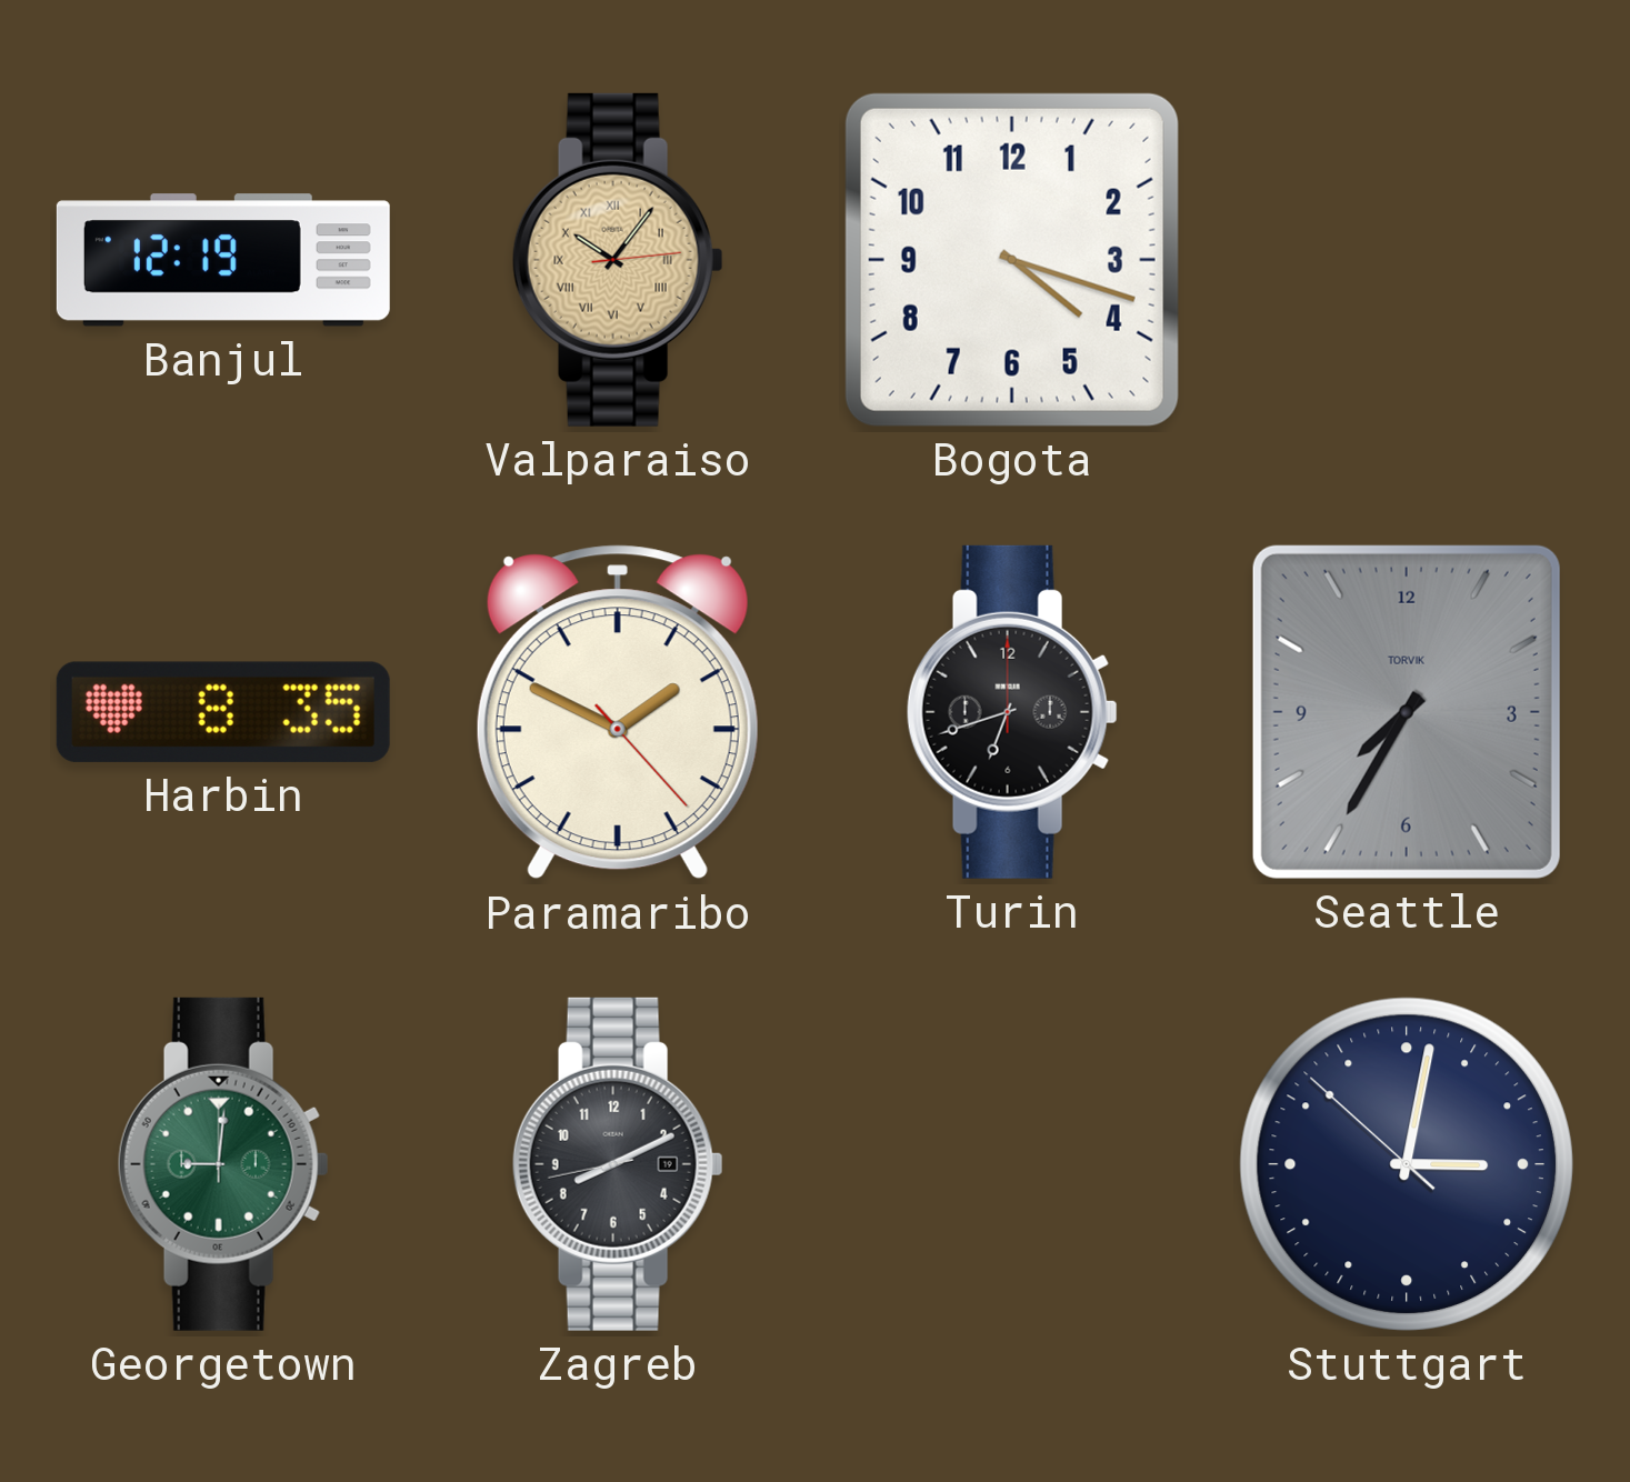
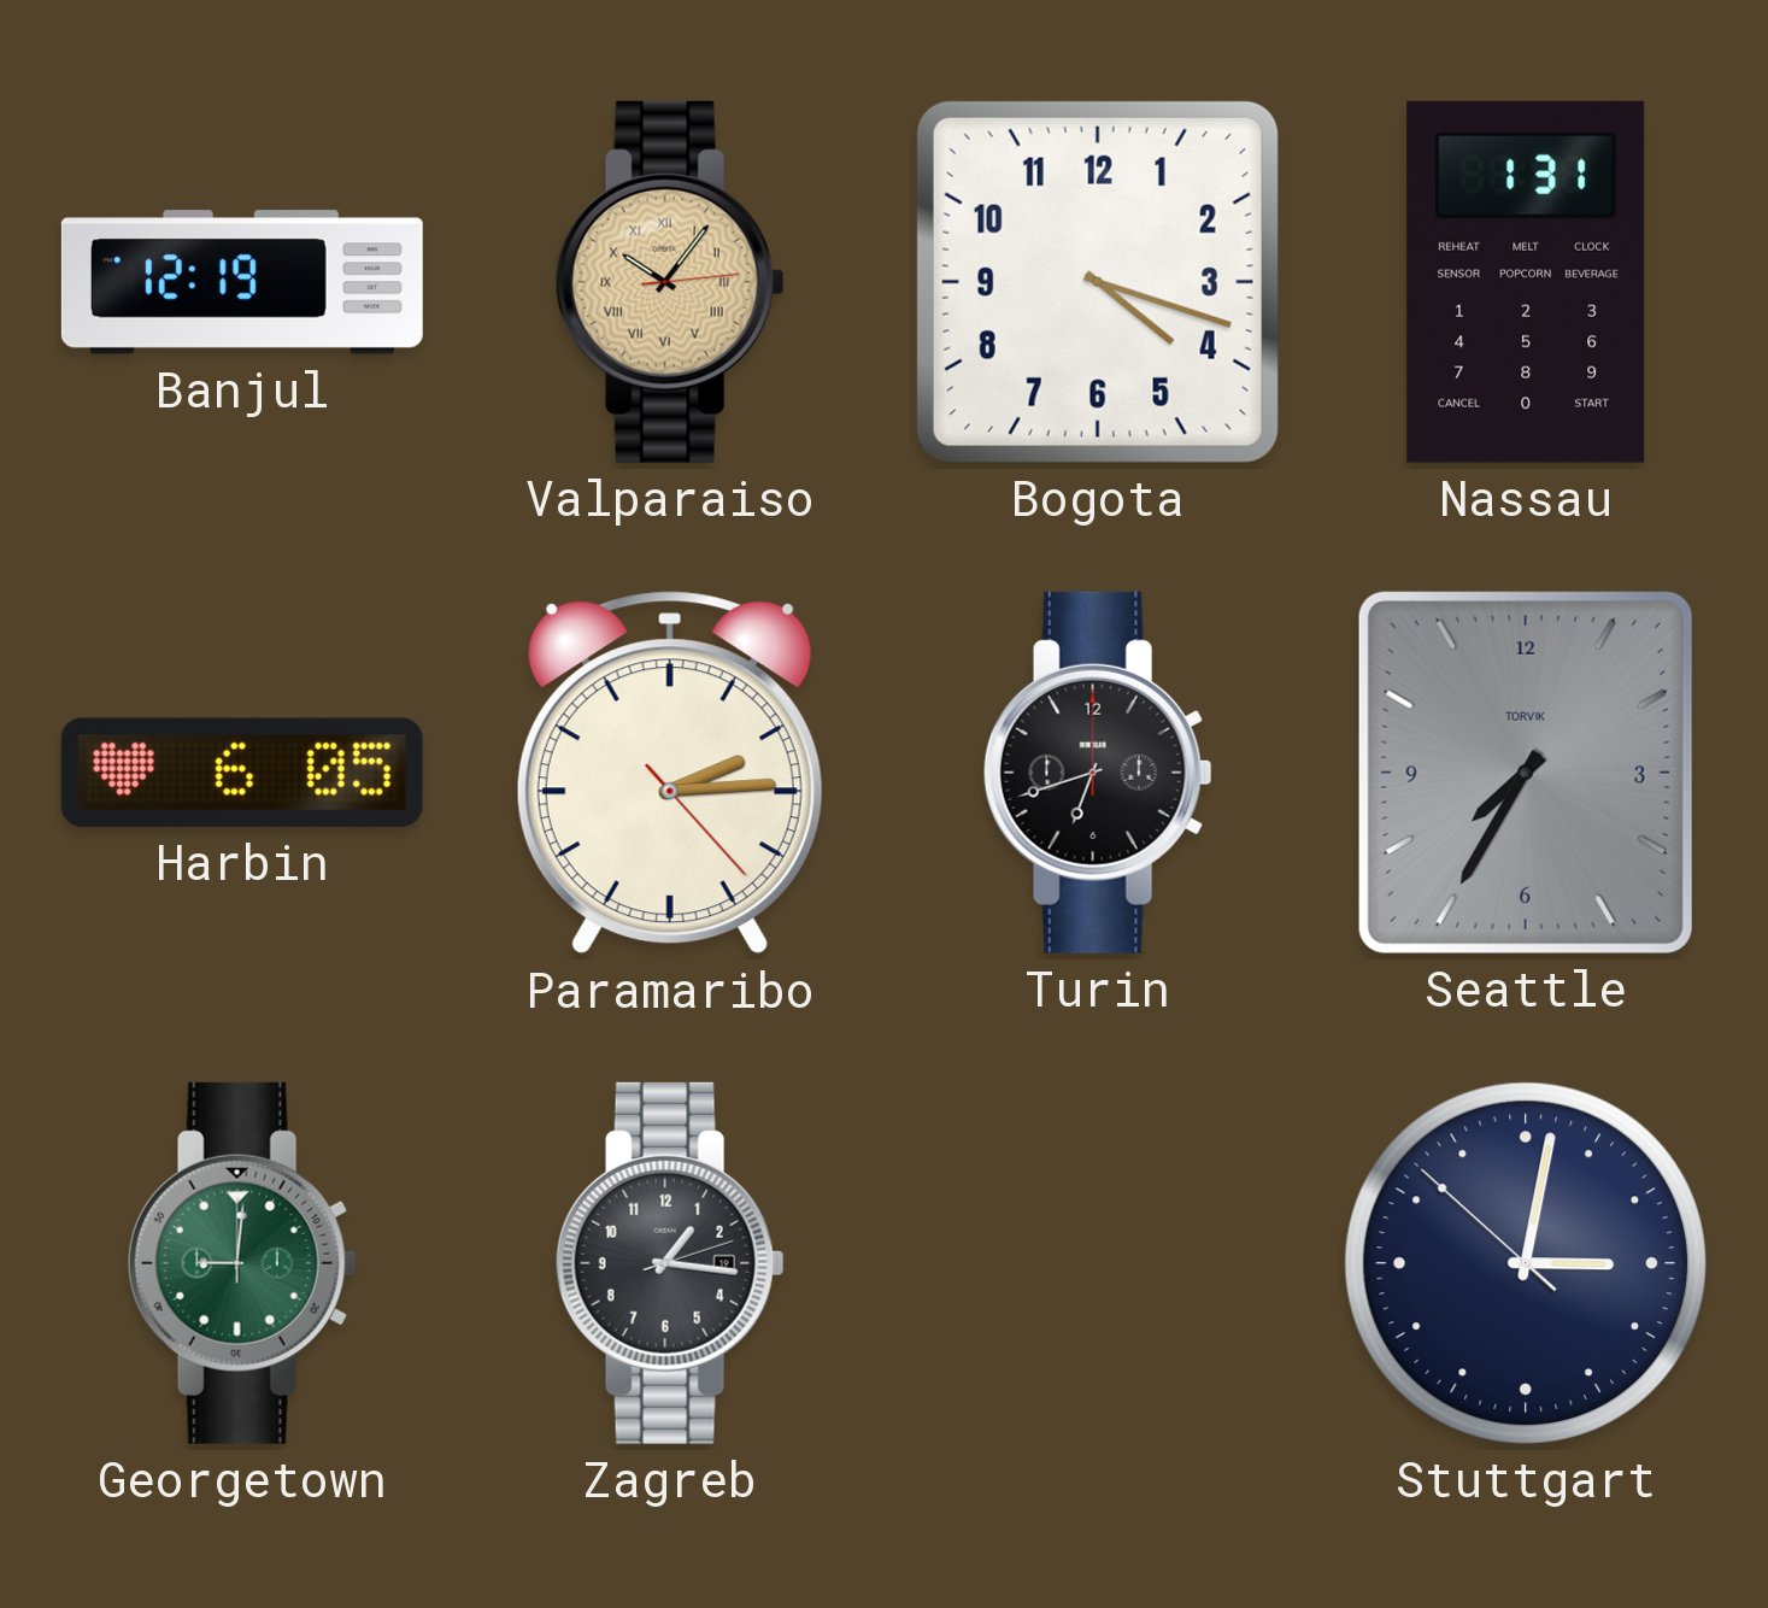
Nassau: none -> 1:31
Harbin: 8:35 -> 6:05
Paramaribo: 1:49 -> 2:14
Zagreb: 8:10 -> 1:16
